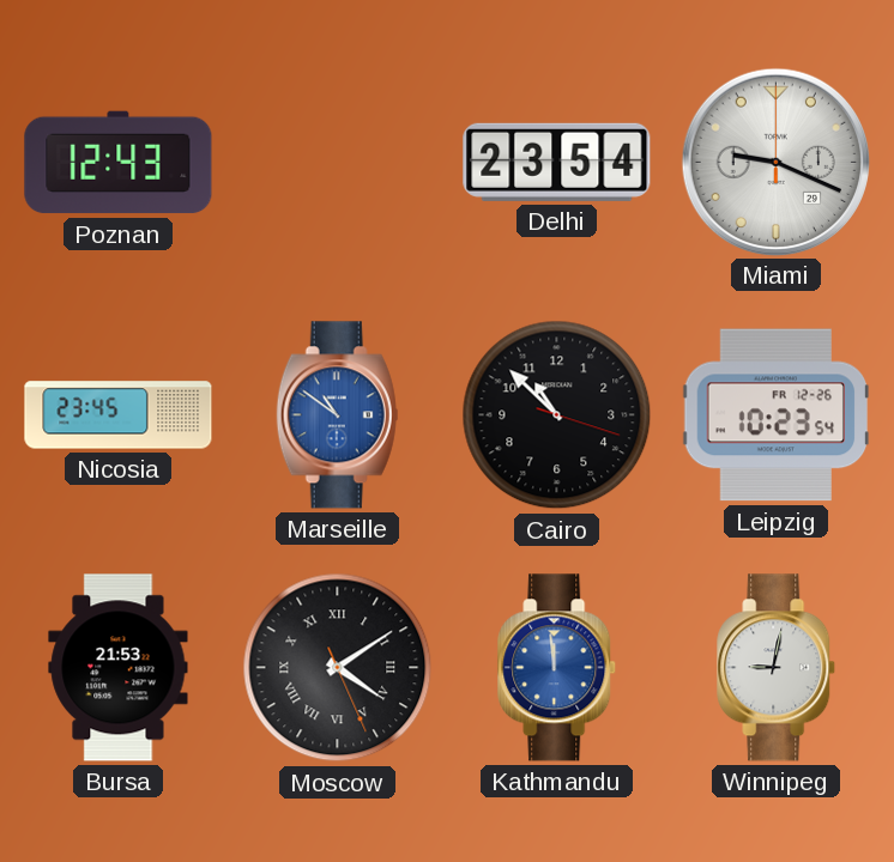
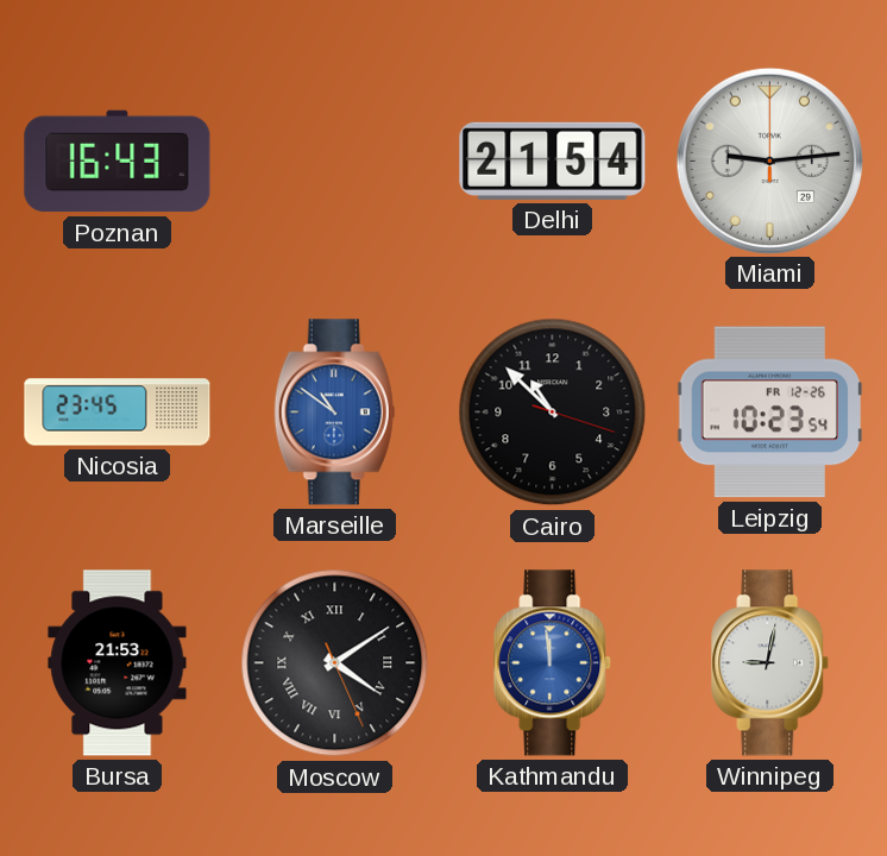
Poznan: 12:43 -> 16:43
Delhi: 23:54 -> 21:54
Miami: 9:19 -> 9:14
